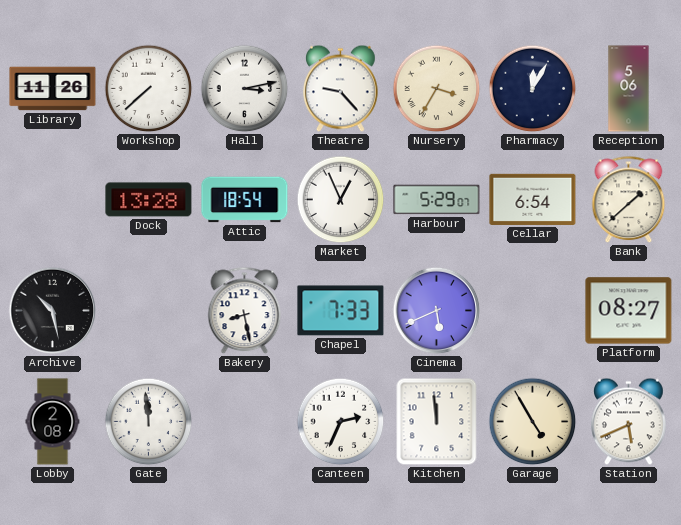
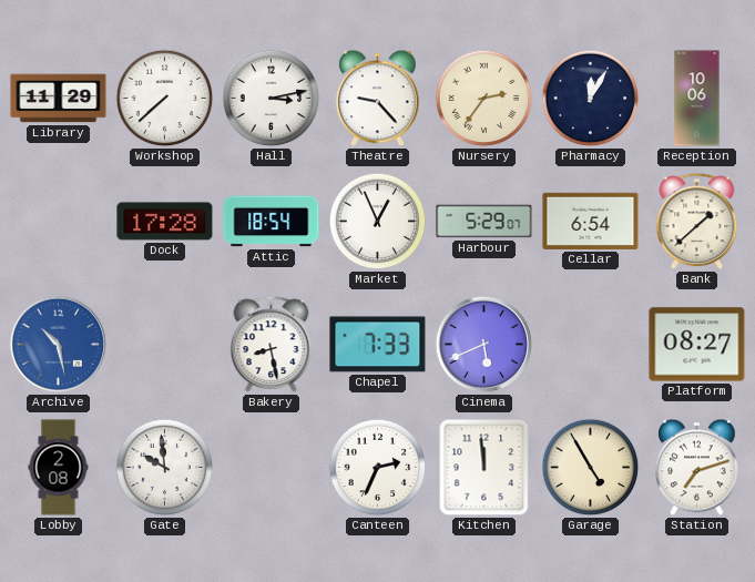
Library: 11:26 -> 11:29
Nursery: 3:35 -> 2:36
Reception: 5:06 -> 10:06
Dock: 13:28 -> 17:28
Archive dial: black -> blue
Gate: 11:59 -> 9:59
Station: 5:41 -> 7:12
